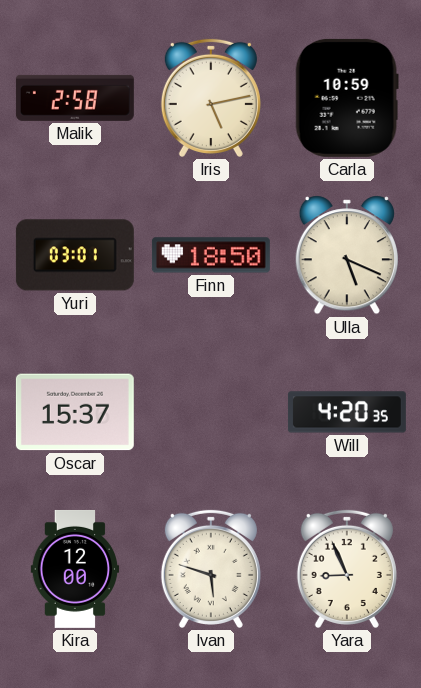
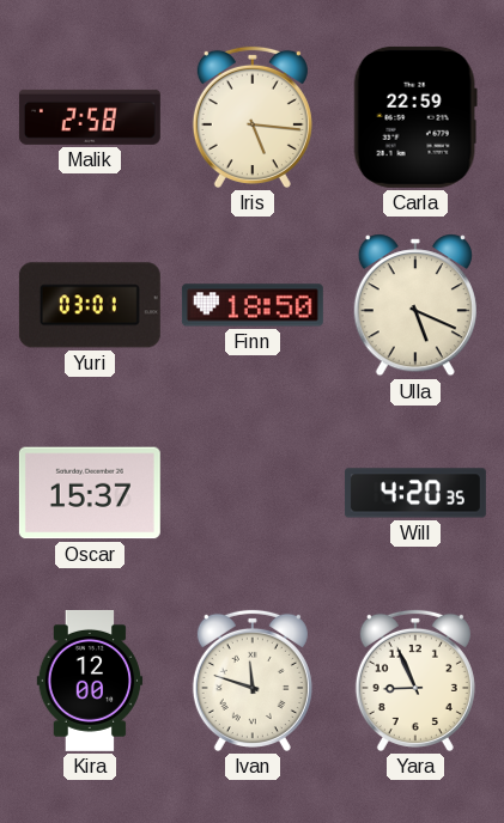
Iris: 5:13 -> 5:16
Carla: 10:59 -> 22:59
Ivan: 5:48 -> 11:48
